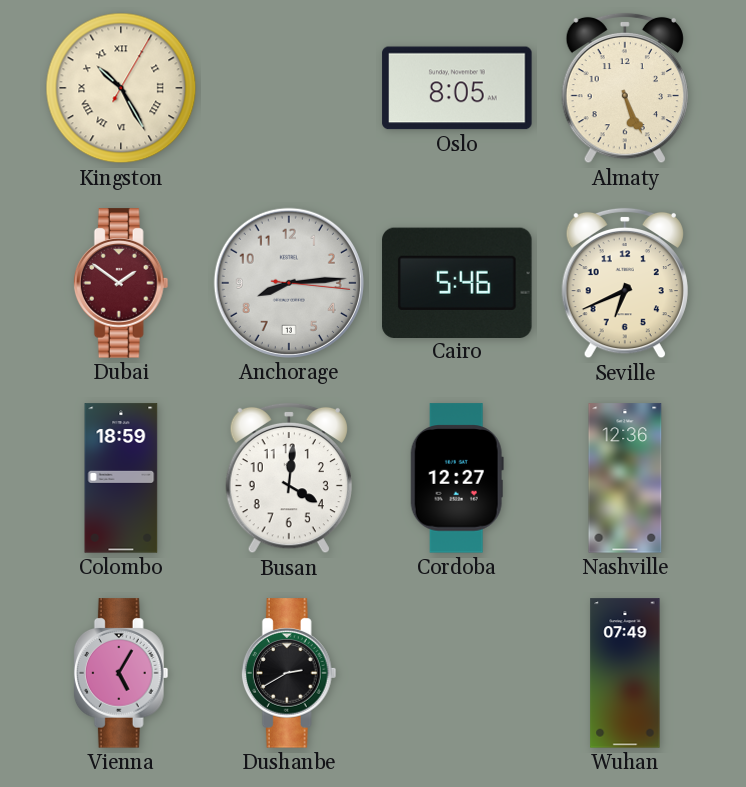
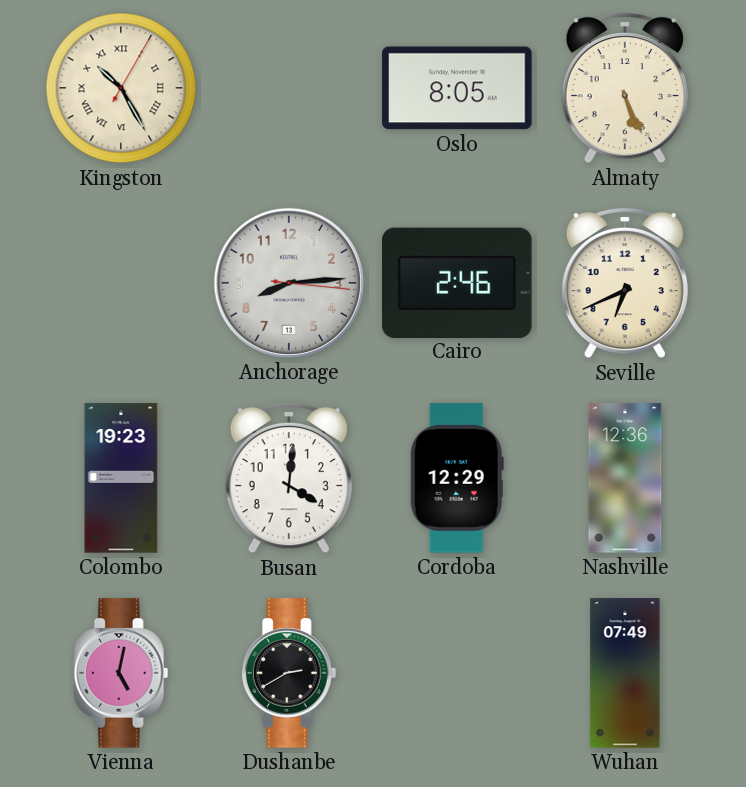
Dubai: 1:51 -> none
Cairo: 5:46 -> 2:46
Colombo: 18:59 -> 19:23
Cordoba: 12:27 -> 12:29
Vienna: 5:05 -> 5:02
